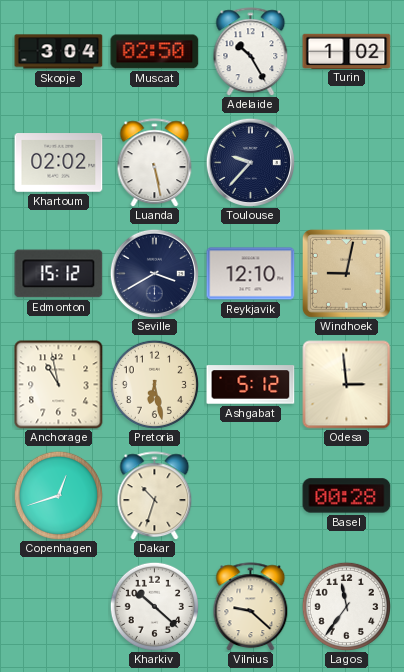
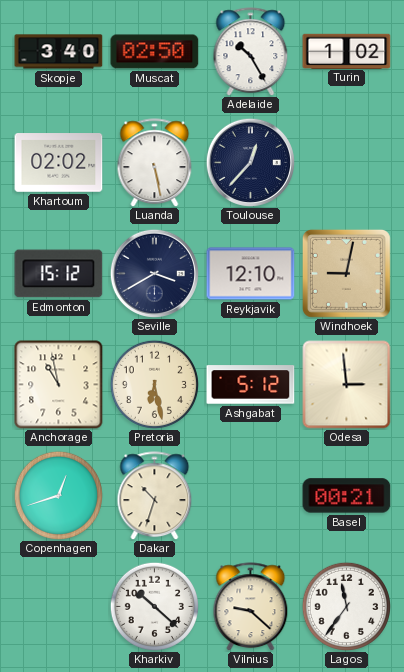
Skopje: 3:04 -> 3:40
Toulouse: 9:37 -> 12:37
Basel: 00:28 -> 00:21
